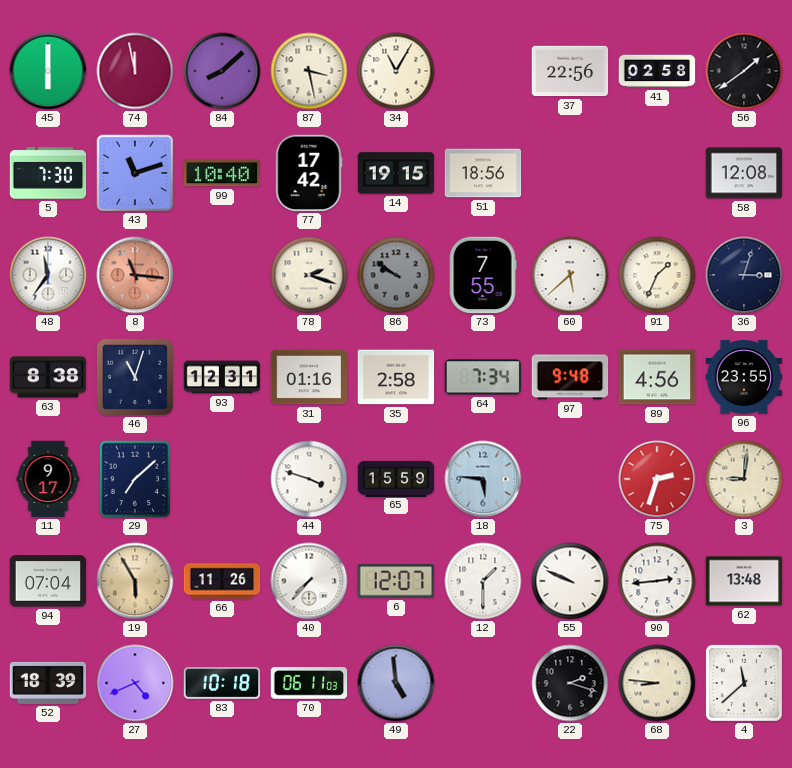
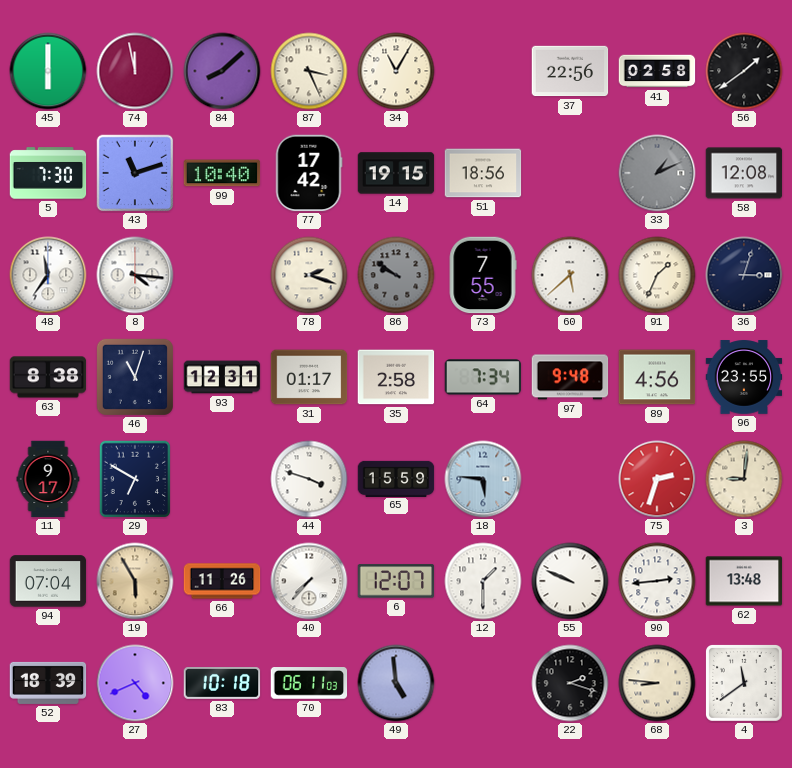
87: 3:28 -> 3:26
33: none -> 1:11
8: 11:16 -> 4:16
8 dial: salmon -> white
31: 01:16 -> 01:17
29: 7:08 -> 6:50
4: 11:38 -> 11:39
